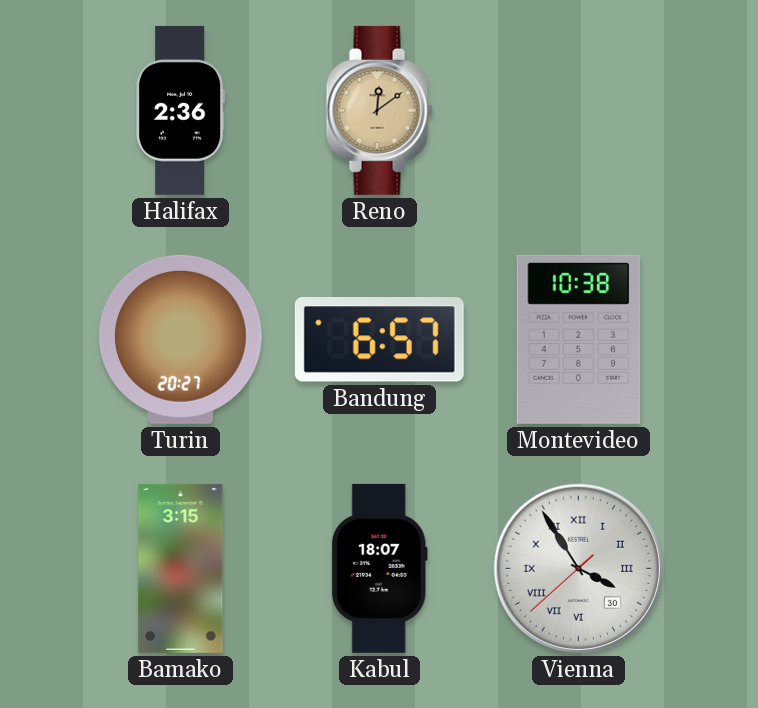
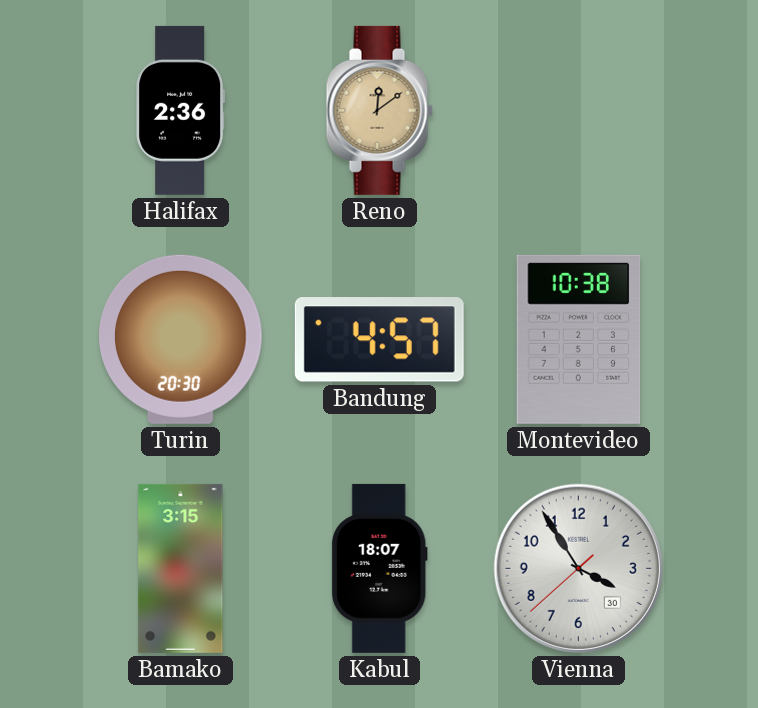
Turin: 20:27 -> 20:30
Bandung: 6:57 -> 4:57
Vienna numerals: Roman -> Arabic
